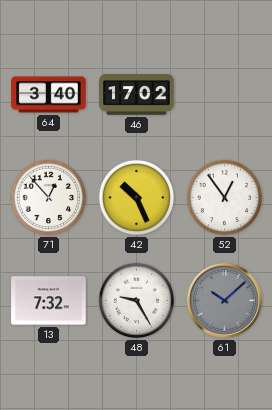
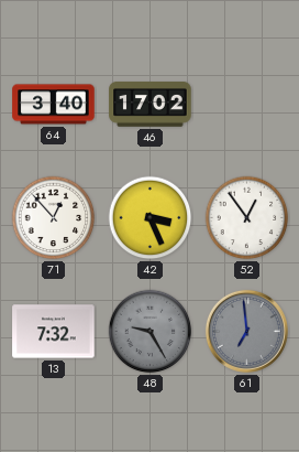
42: 10:26 -> 3:26
48 dial: white -> grey
61: 10:08 -> 6:59
